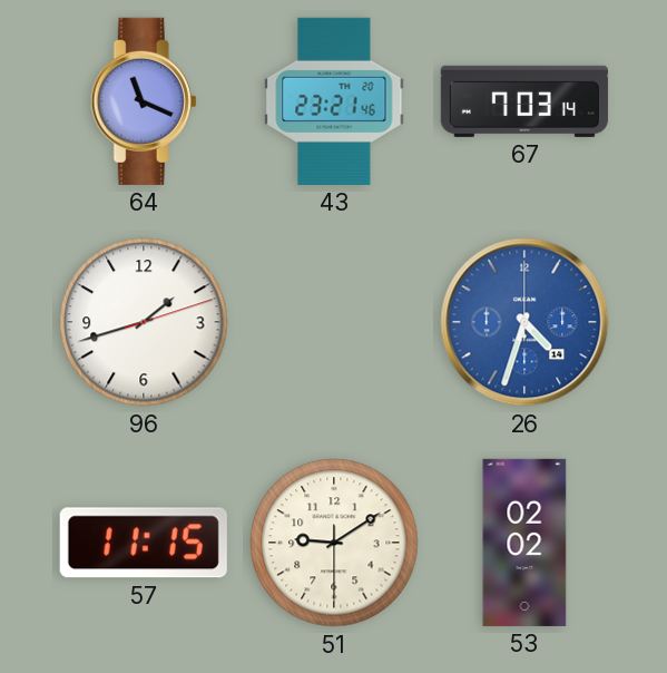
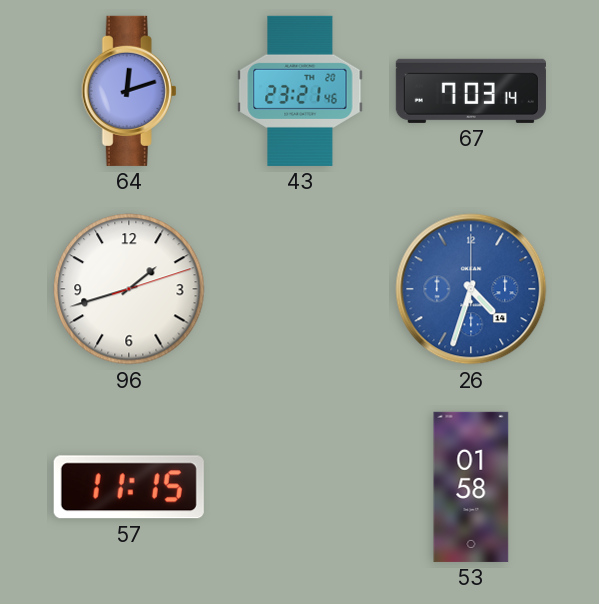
64: 11:19 -> 12:12
51: 9:09 -> none
53: 02:02 -> 01:58
